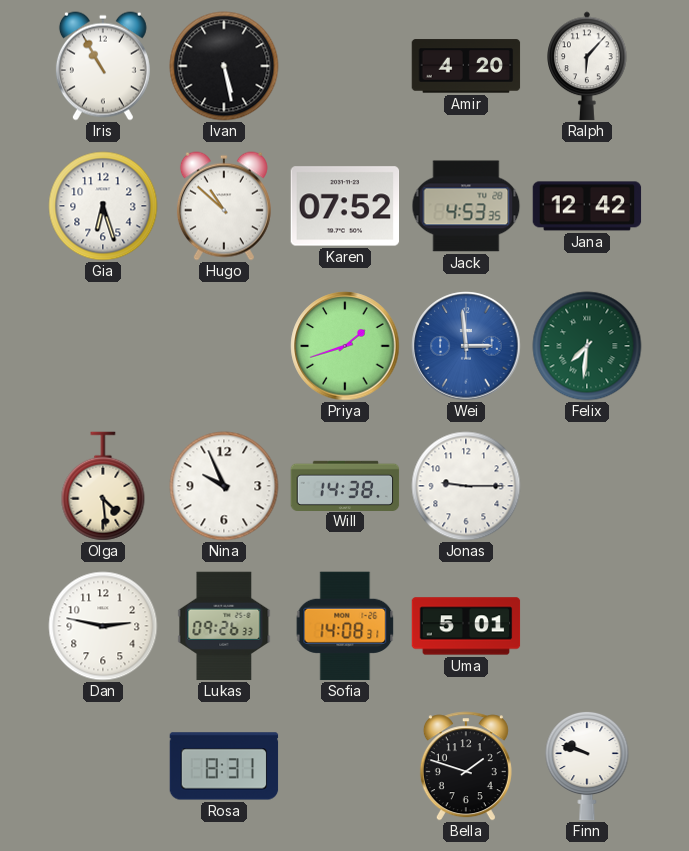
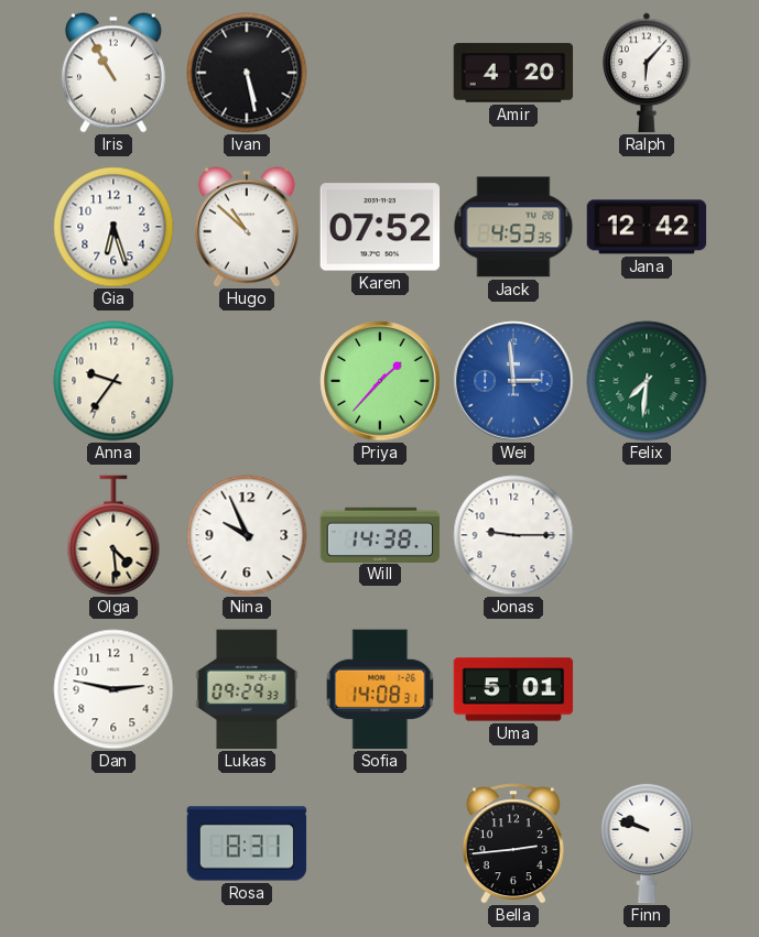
Anna: none -> 9:36
Priya: 1:42 -> 1:37
Lukas: 09:26 -> 09:29
Bella: 1:48 -> 2:44
